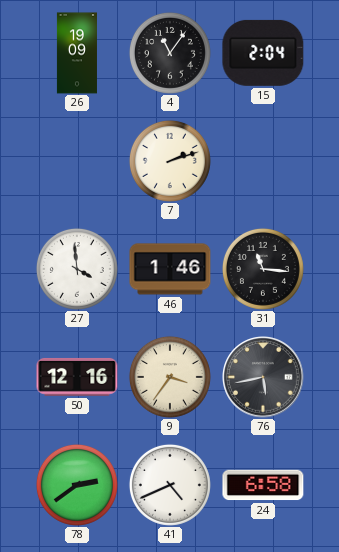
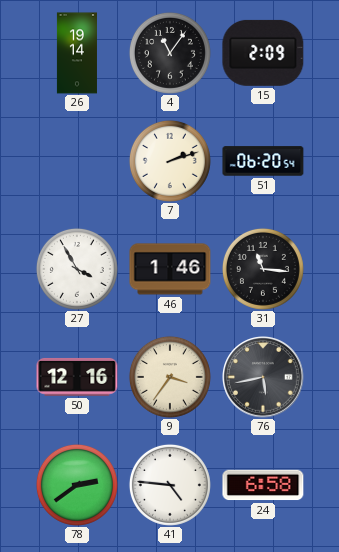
26: 19:09 -> 19:14
15: 2:04 -> 2:09
51: none -> 06:20
27: 3:59 -> 3:55
41: 4:41 -> 4:46
